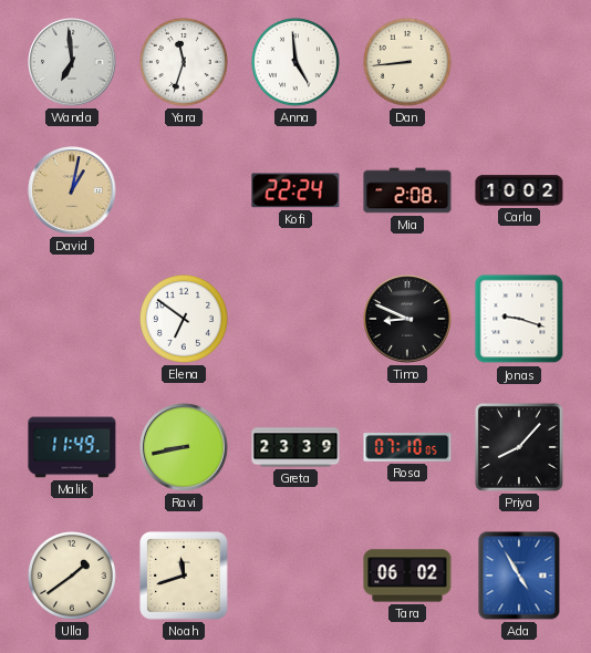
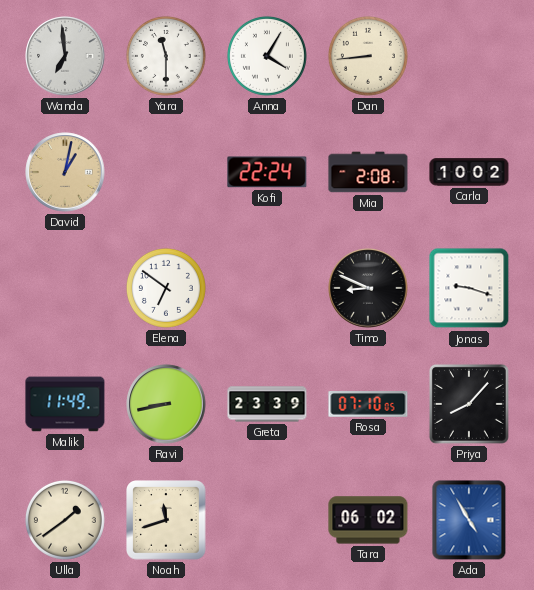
Yara: 11:33 -> 11:30
Anna: 4:59 -> 4:05
